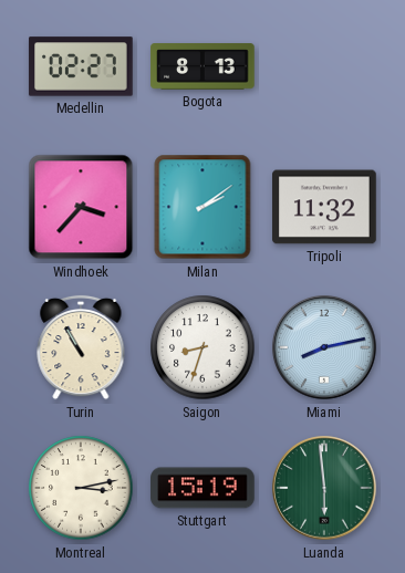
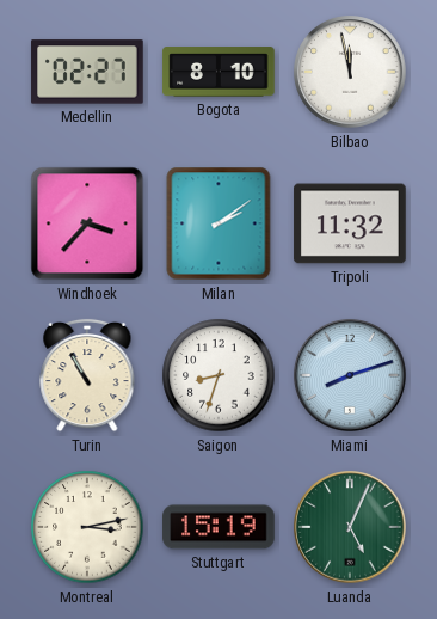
Bogota: 8:13 -> 8:10
Bilbao: none -> 11:58
Miami: 8:13 -> 8:12
Luanda: 5:59 -> 5:04
